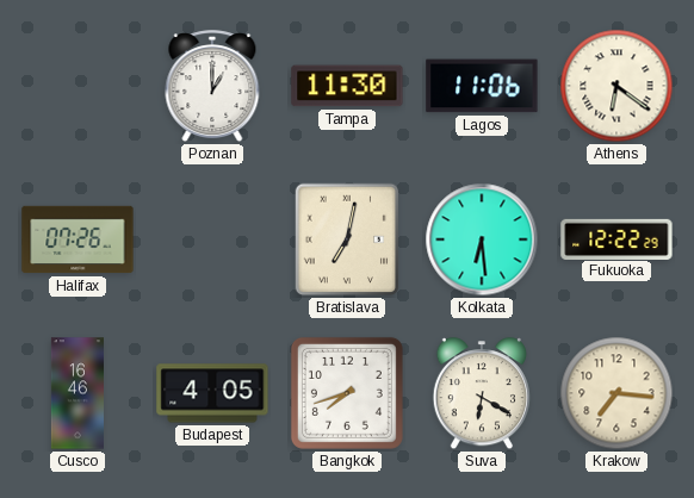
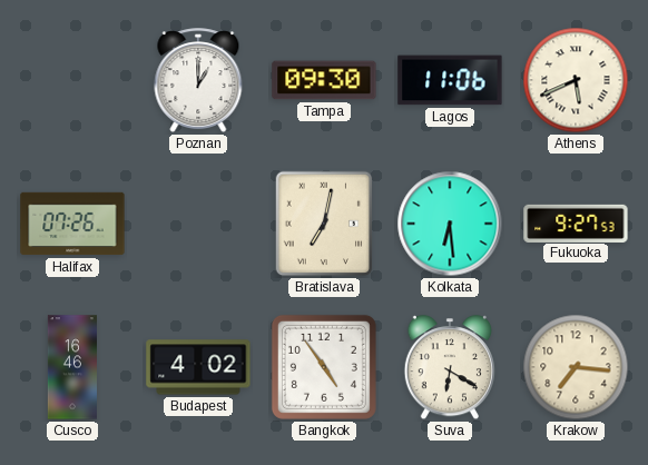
Tampa: 11:30 -> 09:30
Athens: 6:21 -> 5:41
Fukuoka: 12:22 -> 9:27
Budapest: 4:05 -> 4:02
Bangkok: 7:42 -> 4:54
